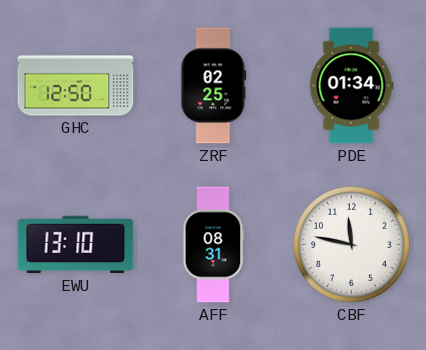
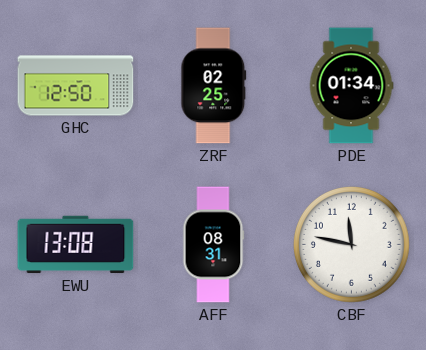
EWU: 13:10 -> 13:08
